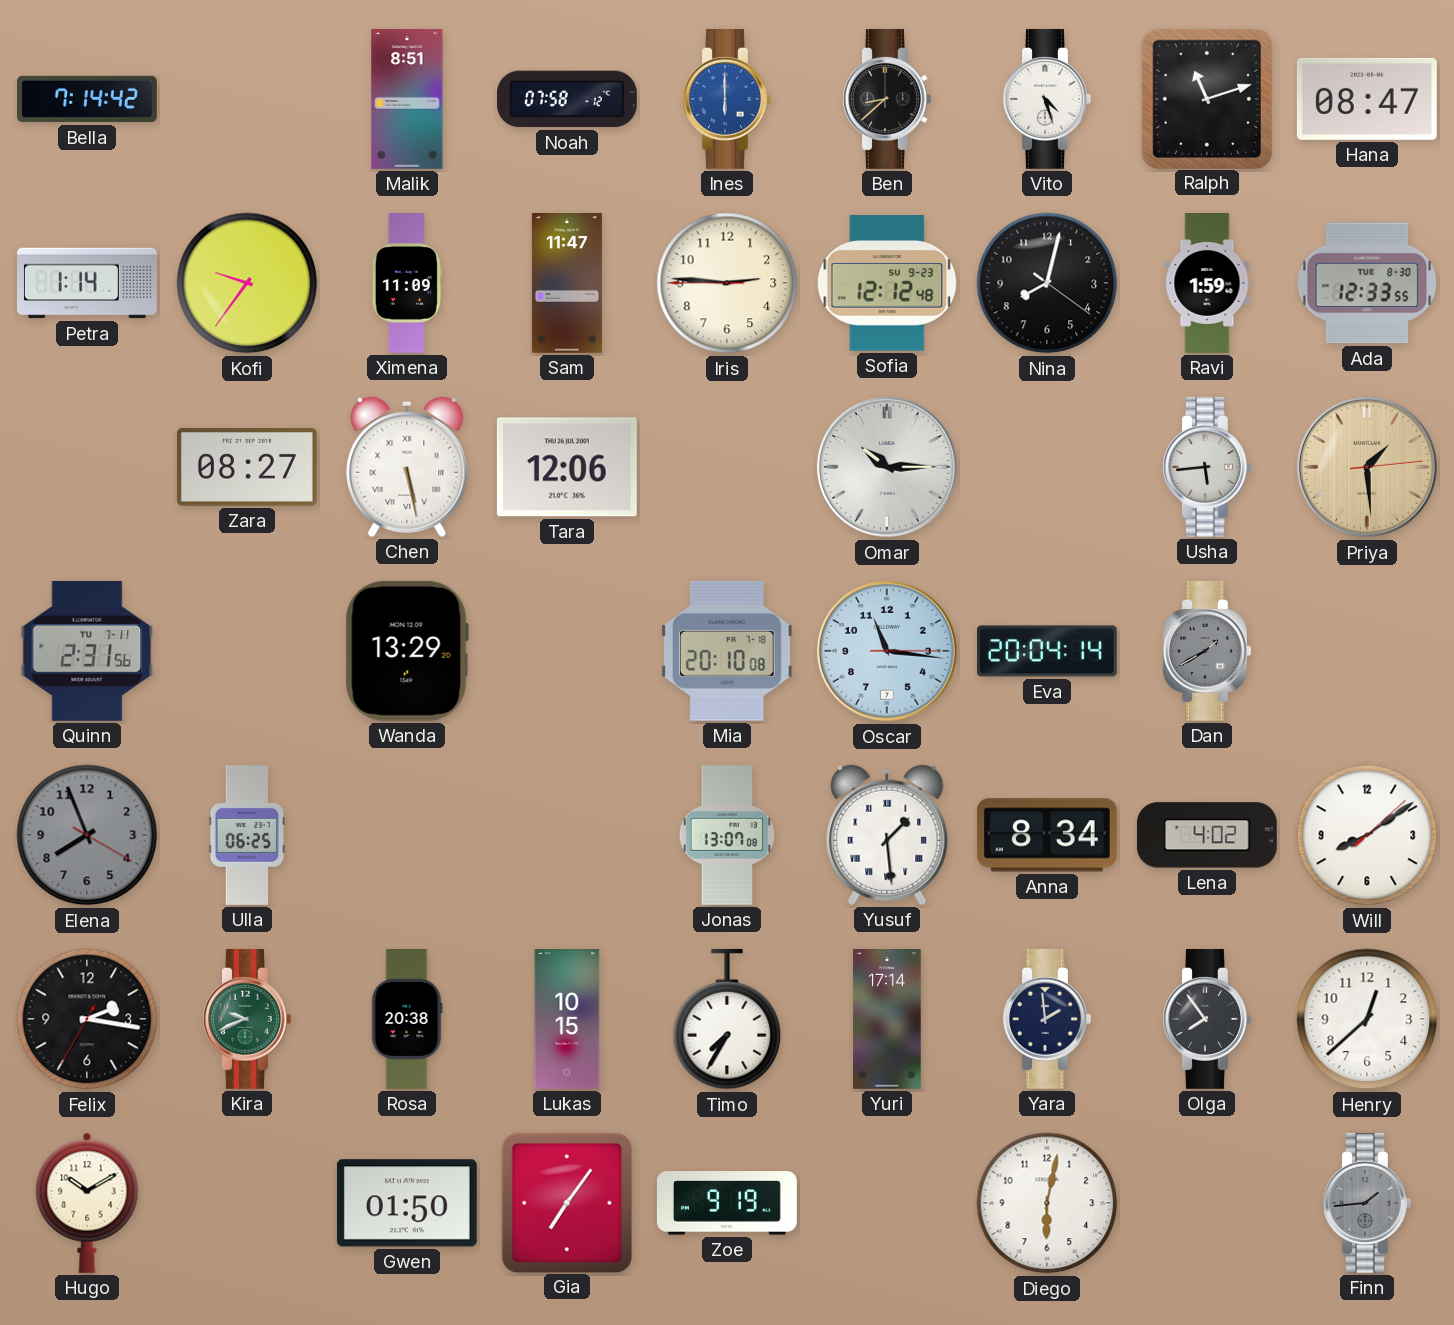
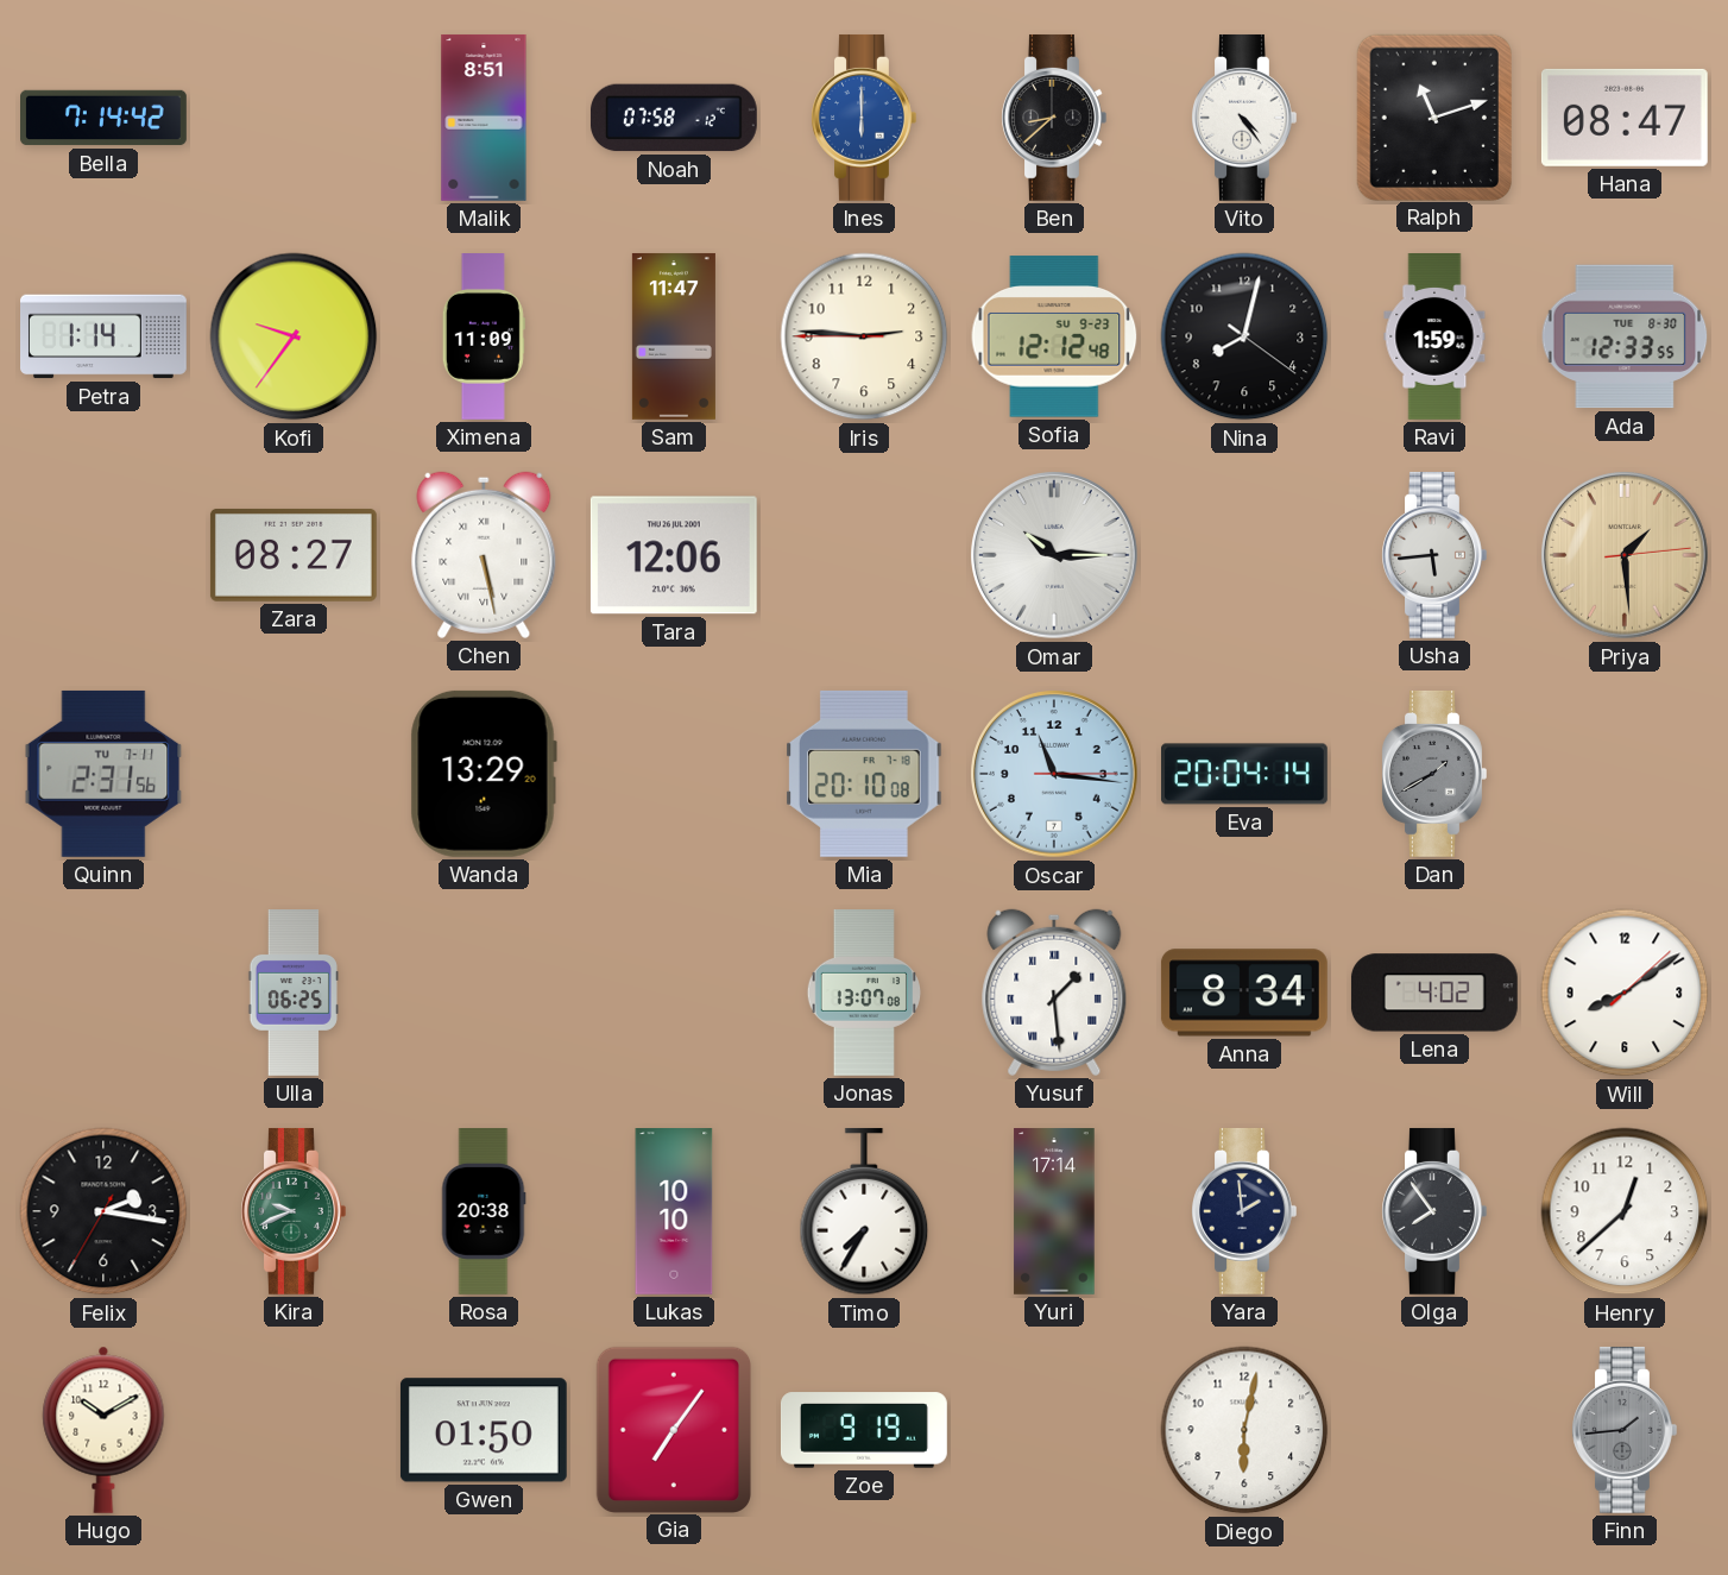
Vito: 4:27 -> 4:24
Elena: 7:56 -> none
Lukas: 10:15 -> 10:10
